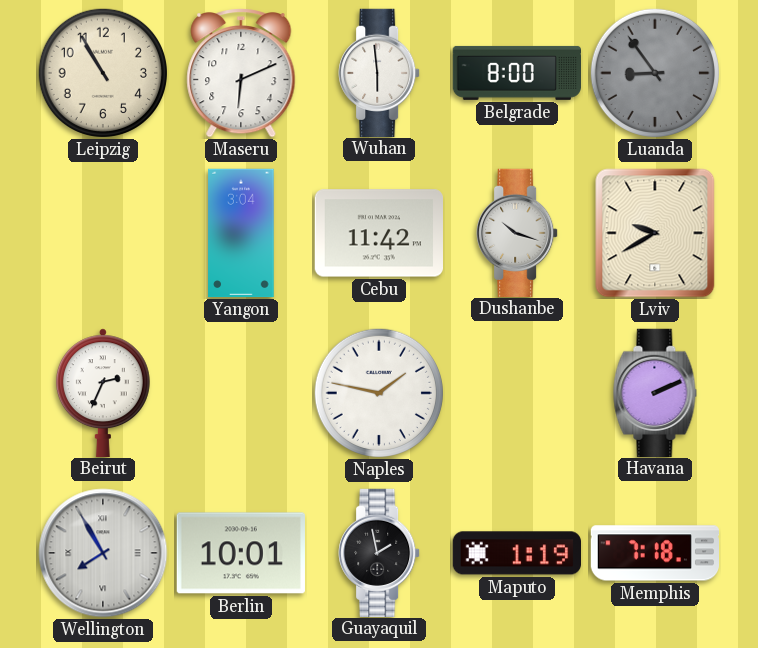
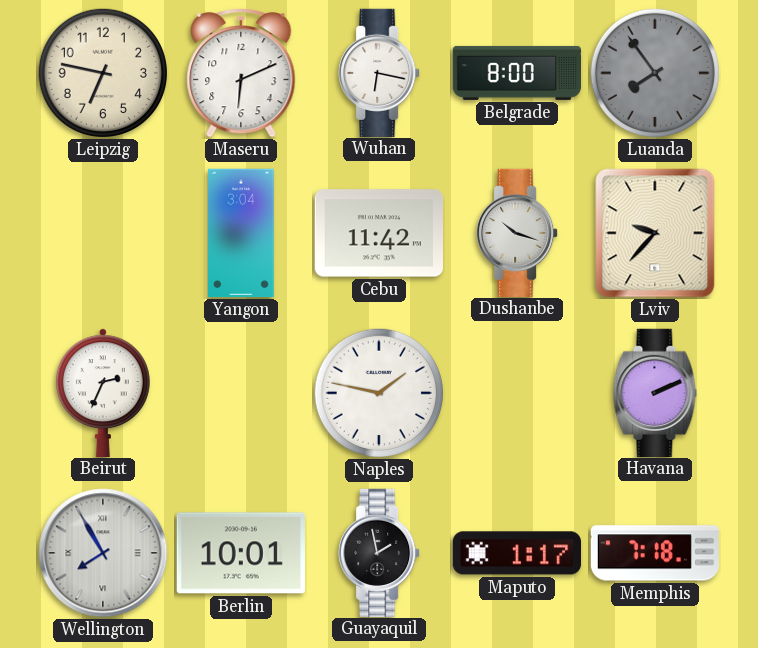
Leipzig: 10:55 -> 6:47
Wuhan: 5:59 -> 6:17
Luanda: 8:54 -> 7:54
Lviv: 9:40 -> 9:37
Maputo: 1:19 -> 1:17
